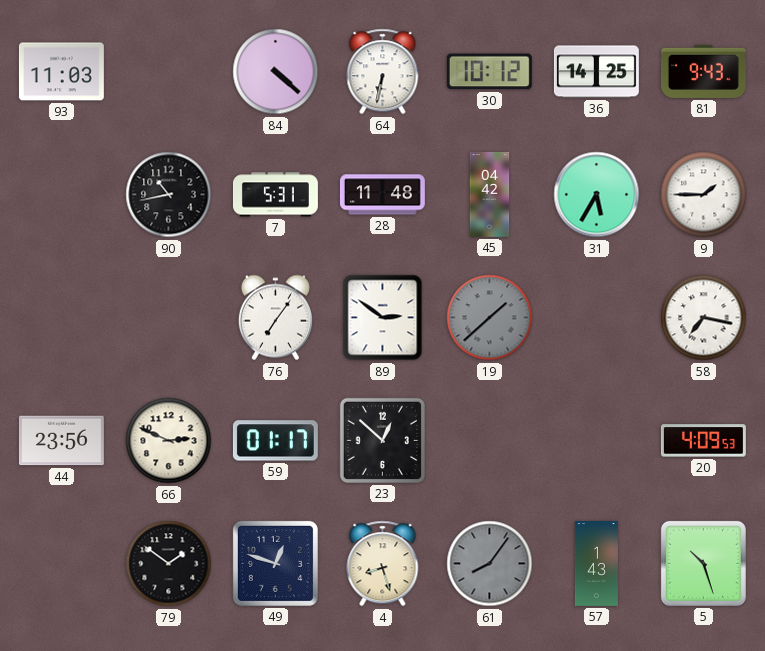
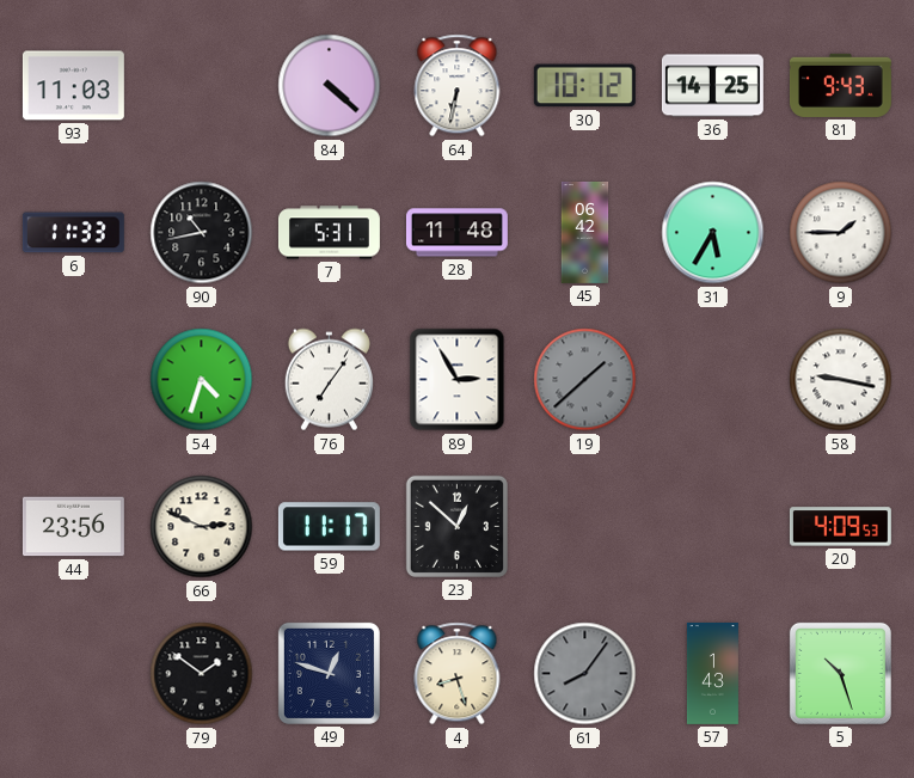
6: none -> 11:33
45: 04:42 -> 06:42
54: none -> 4:33
89: 2:51 -> 2:55
58: 7:17 -> 9:17
59: 01:17 -> 11:17
